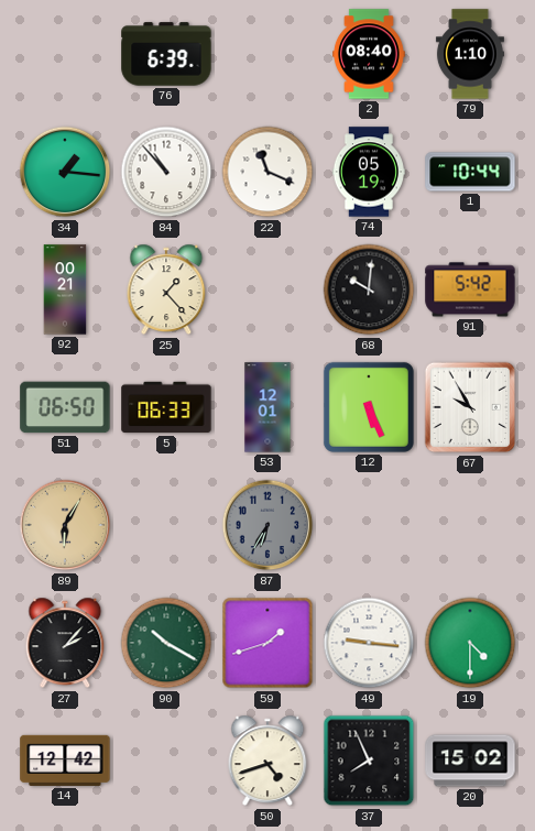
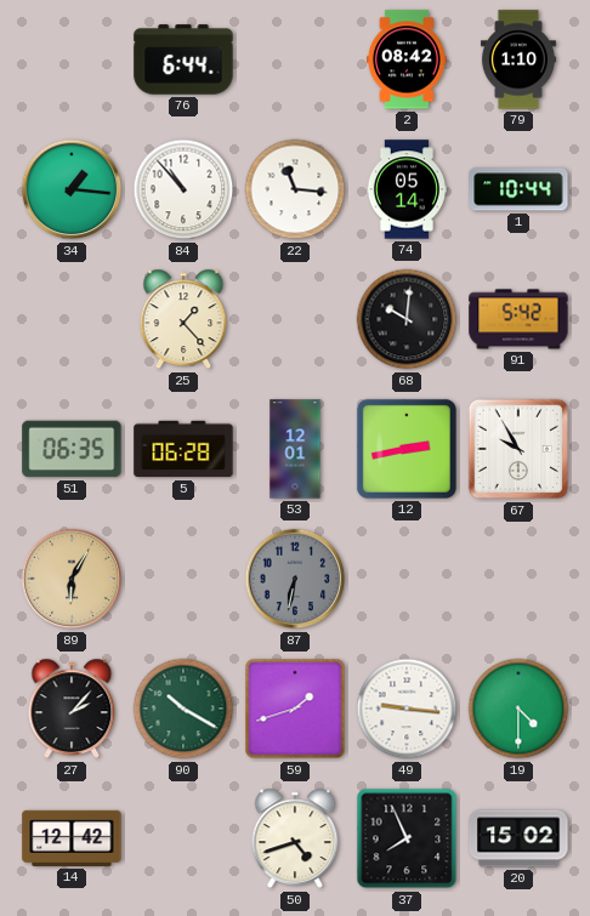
76: 6:39 -> 6:44
2: 08:40 -> 08:42
22: 11:19 -> 11:16
74: 05:19 -> 05:14
92: 00:21 -> none
51: 06:50 -> 06:35
5: 06:33 -> 06:28
12: 5:26 -> 2:43
87: 6:35 -> 6:32
